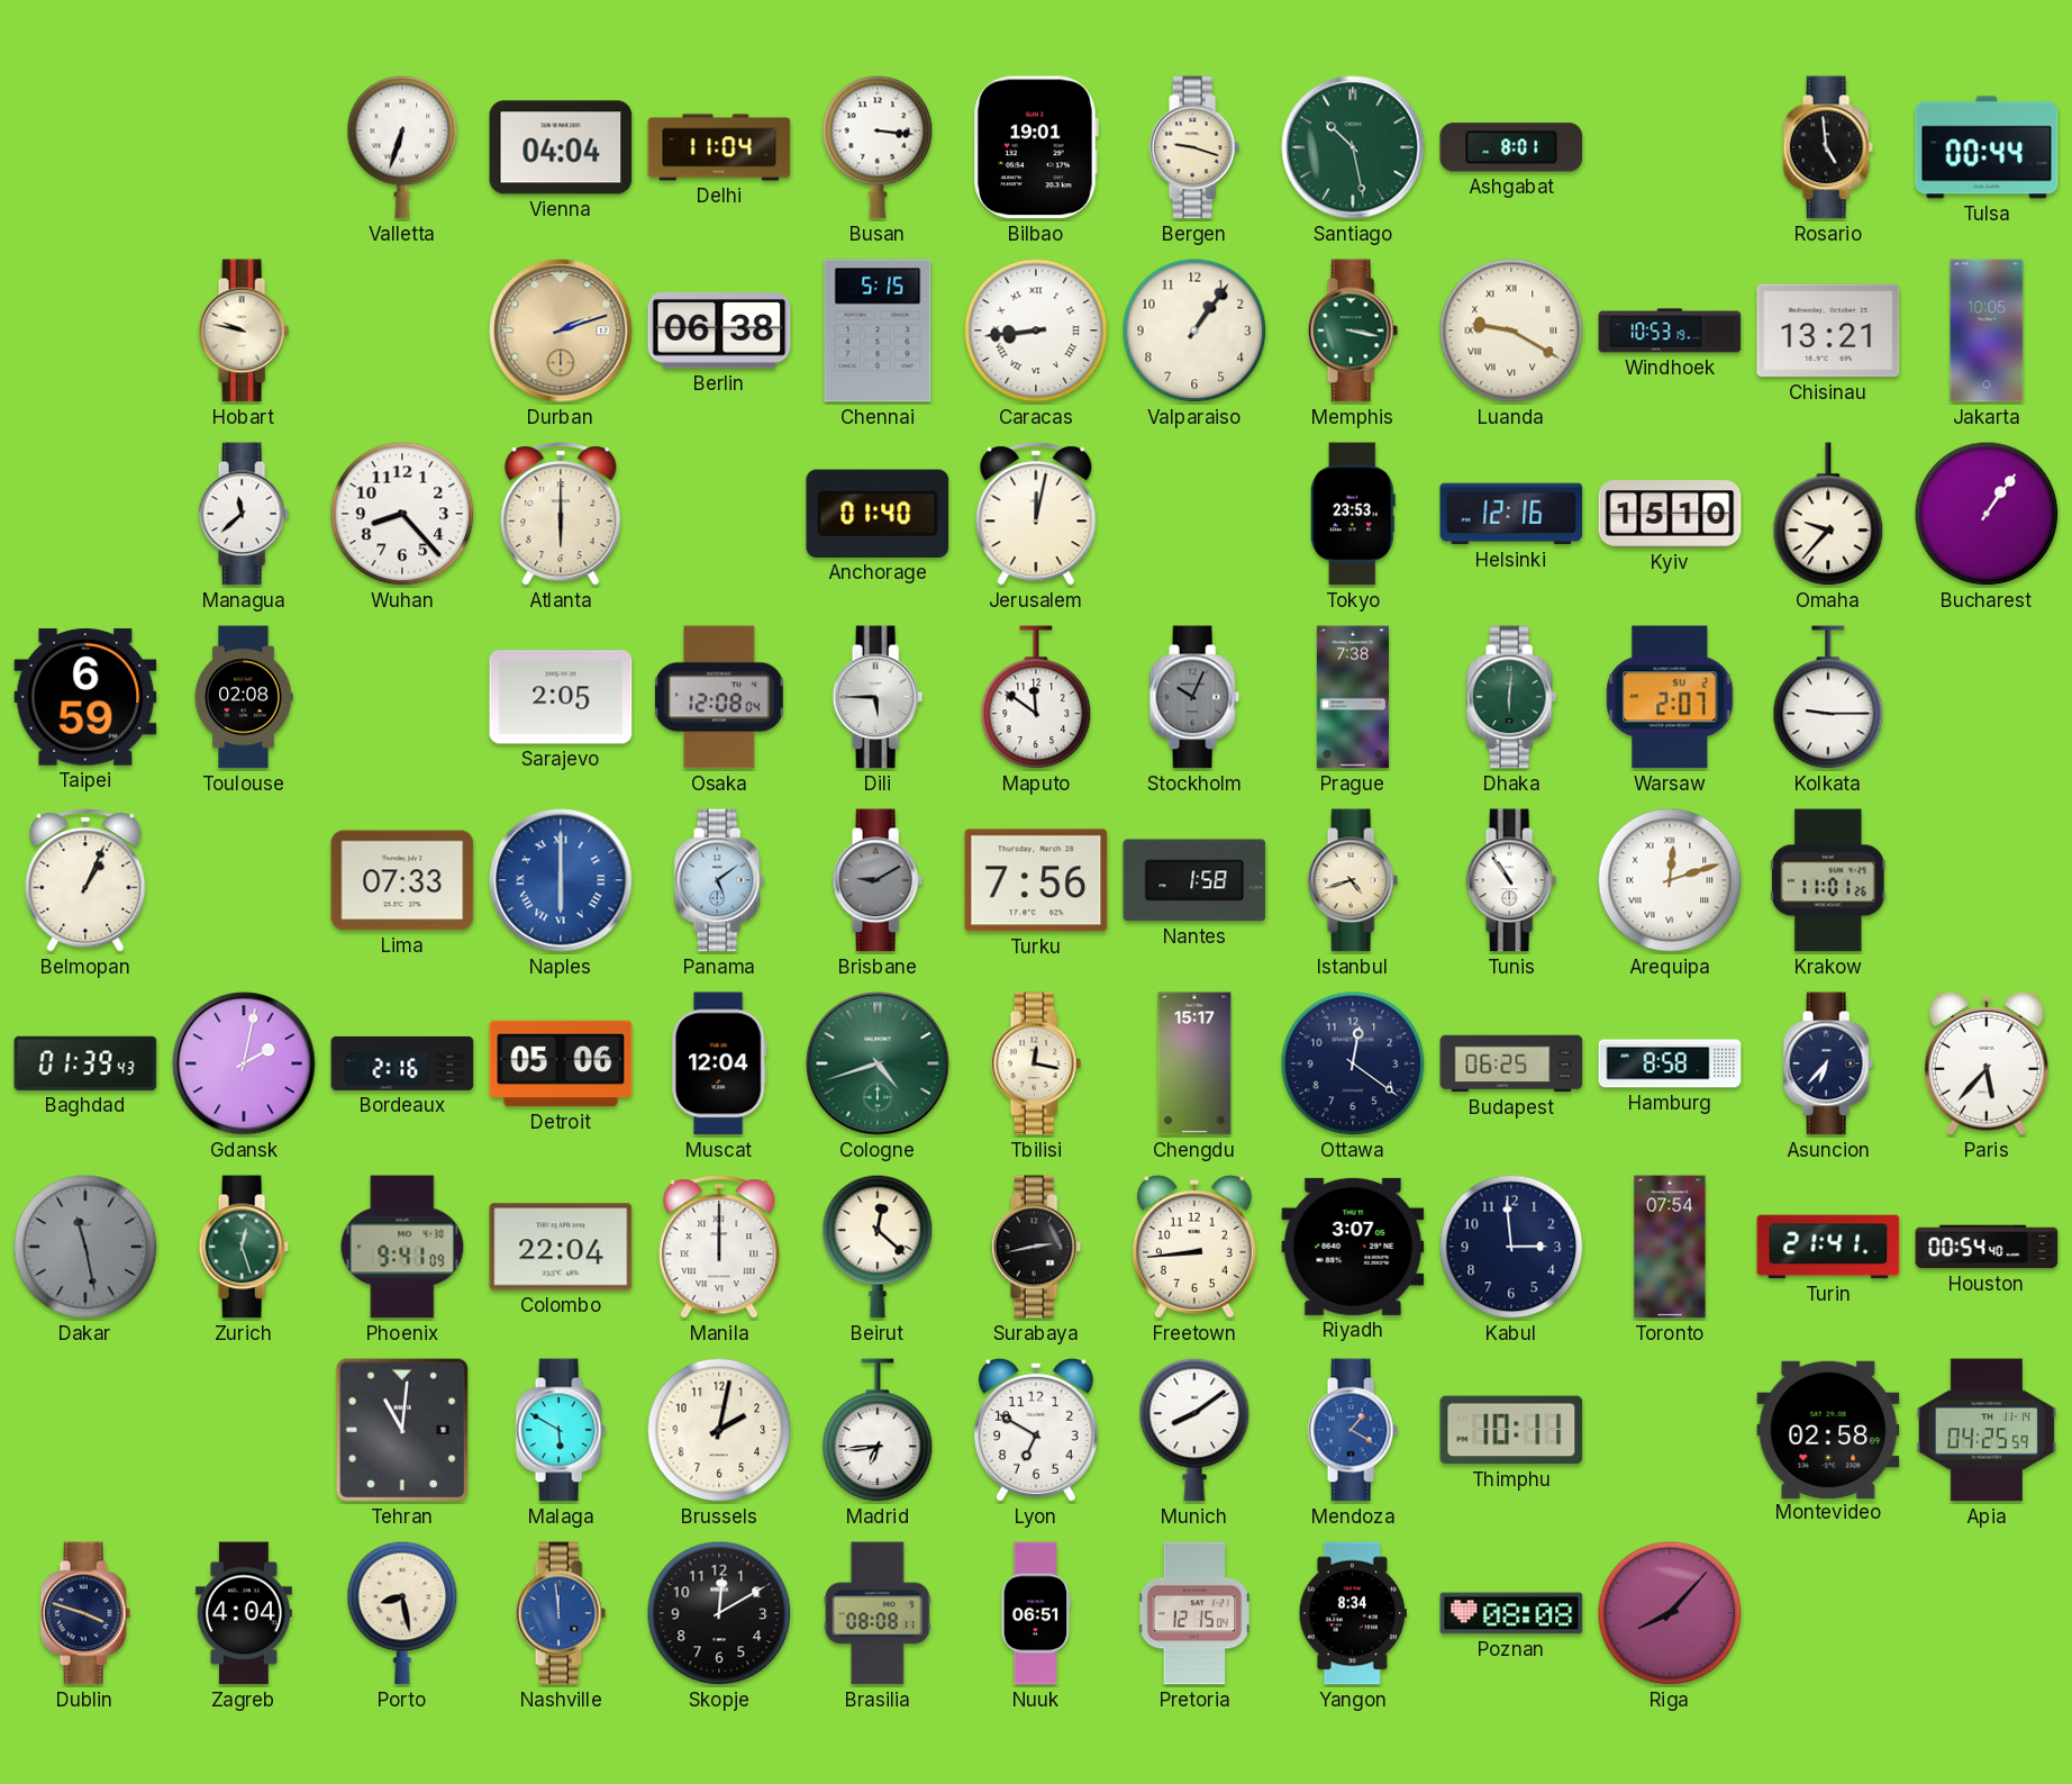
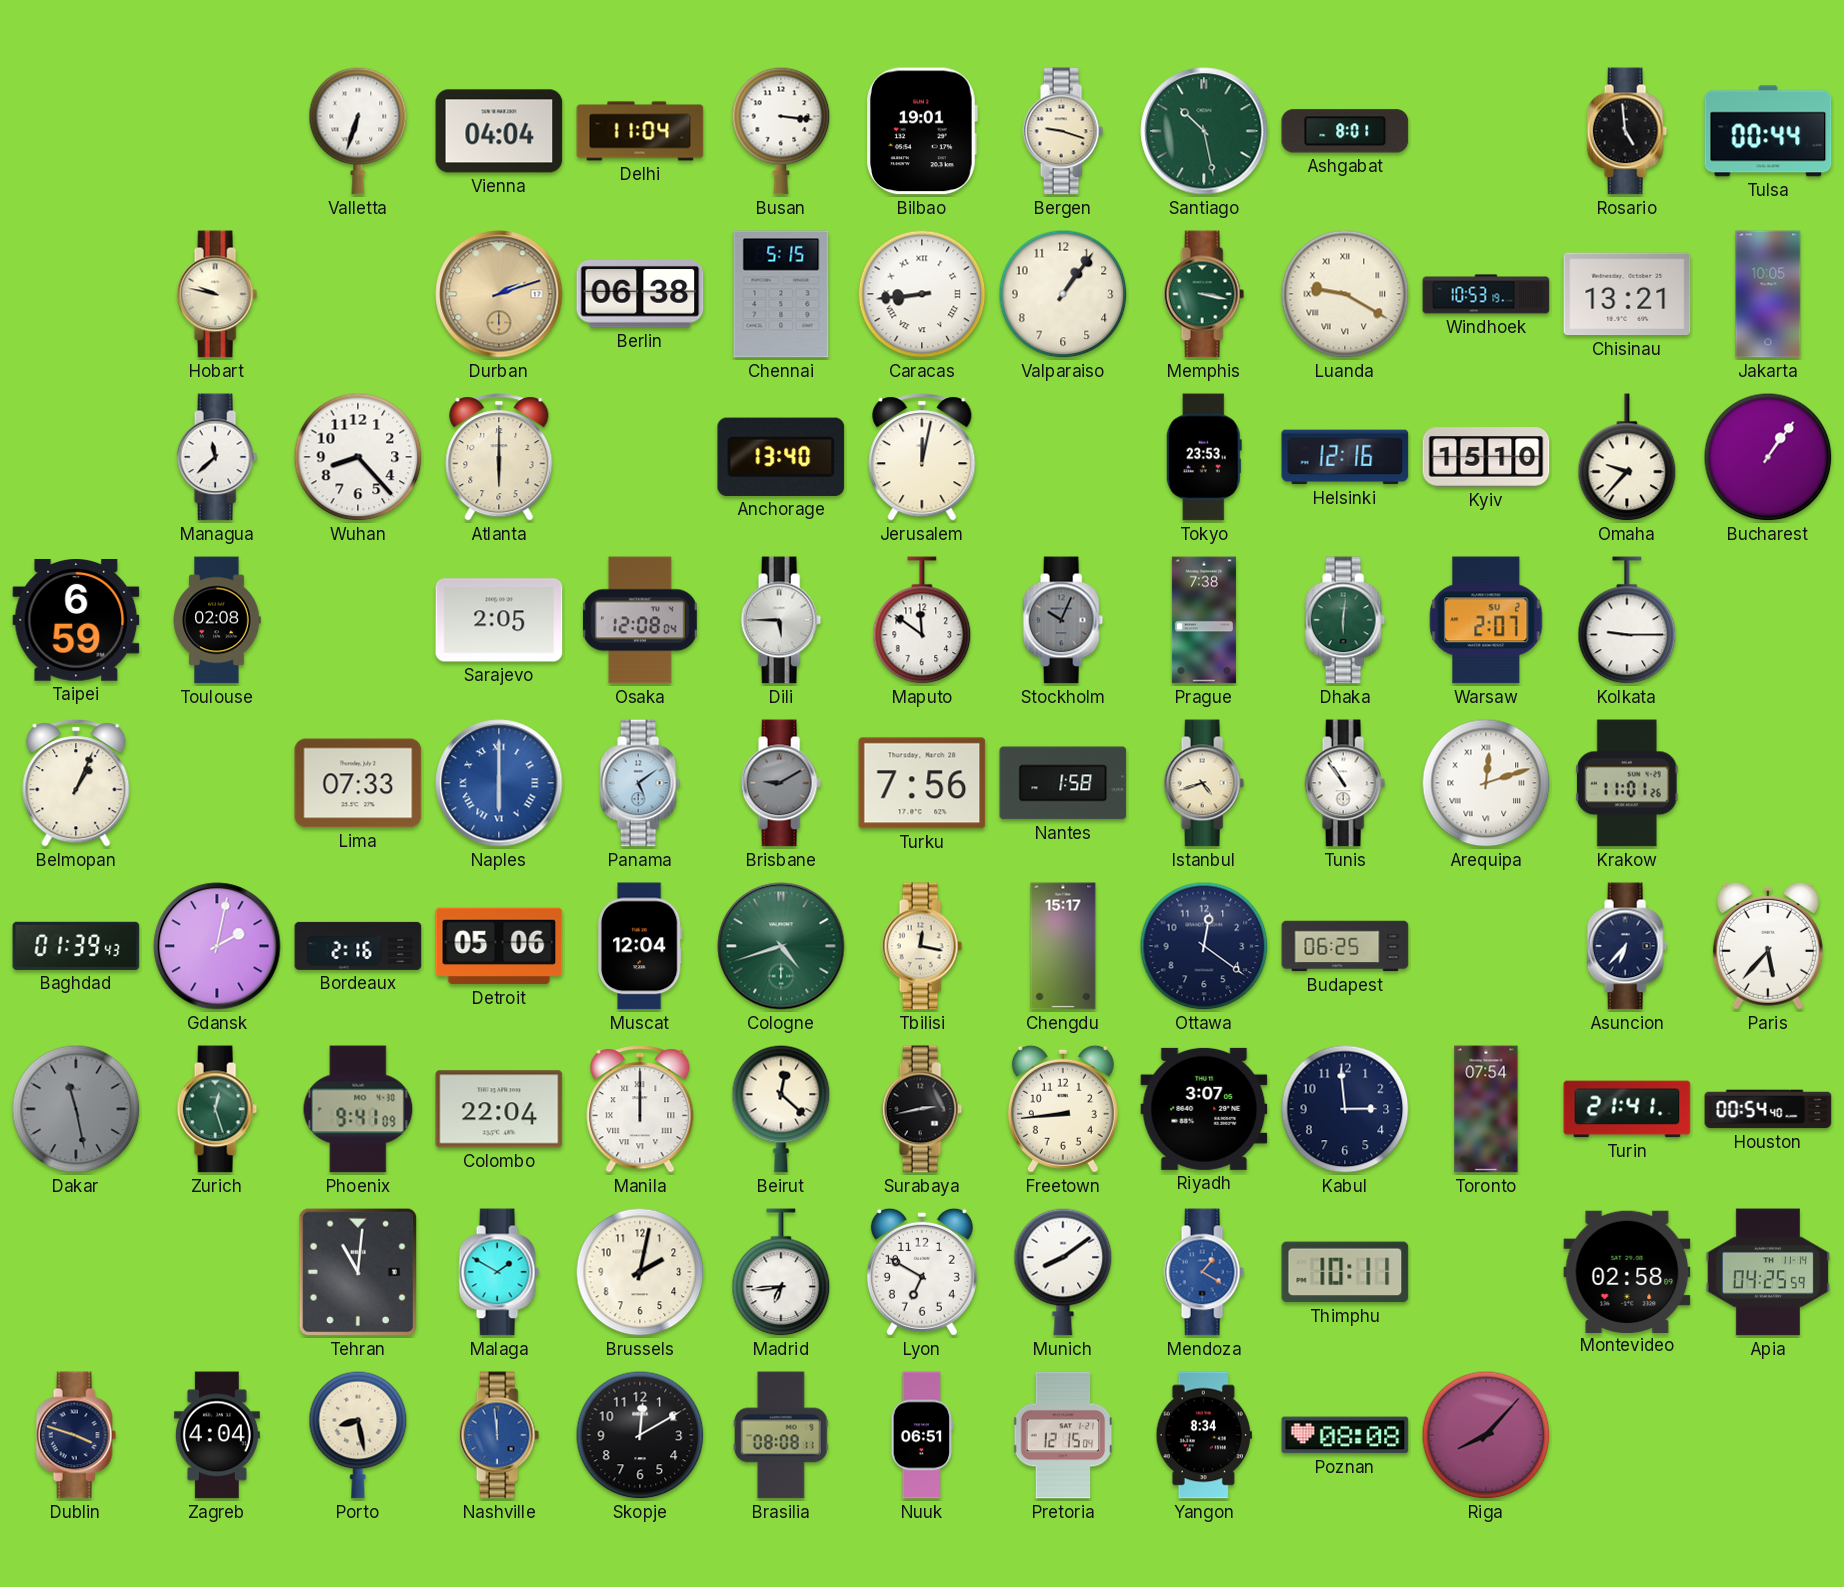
Anchorage: 01:40 -> 13:40
Hamburg: 8:58 -> none
Malaga: 5:50 -> 1:50
